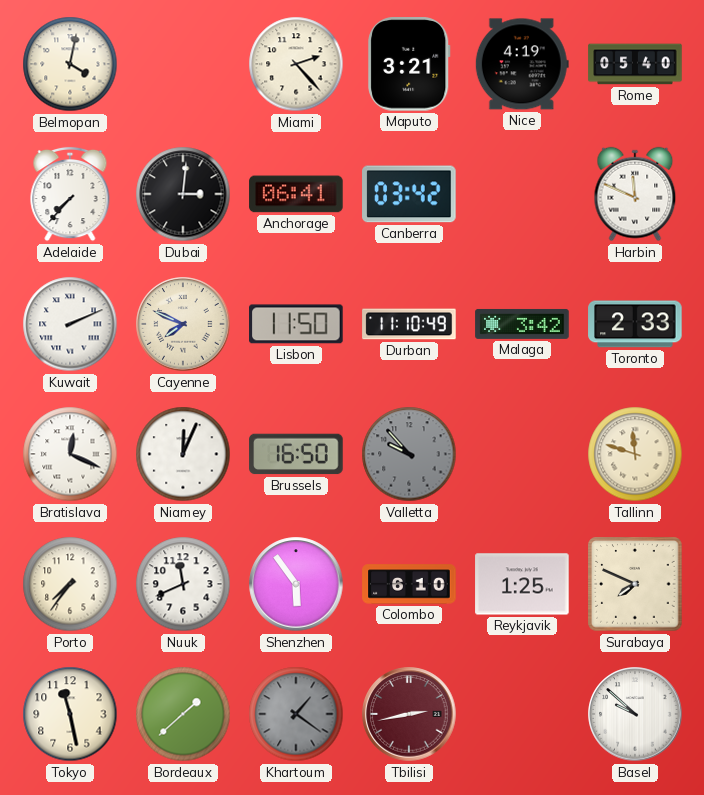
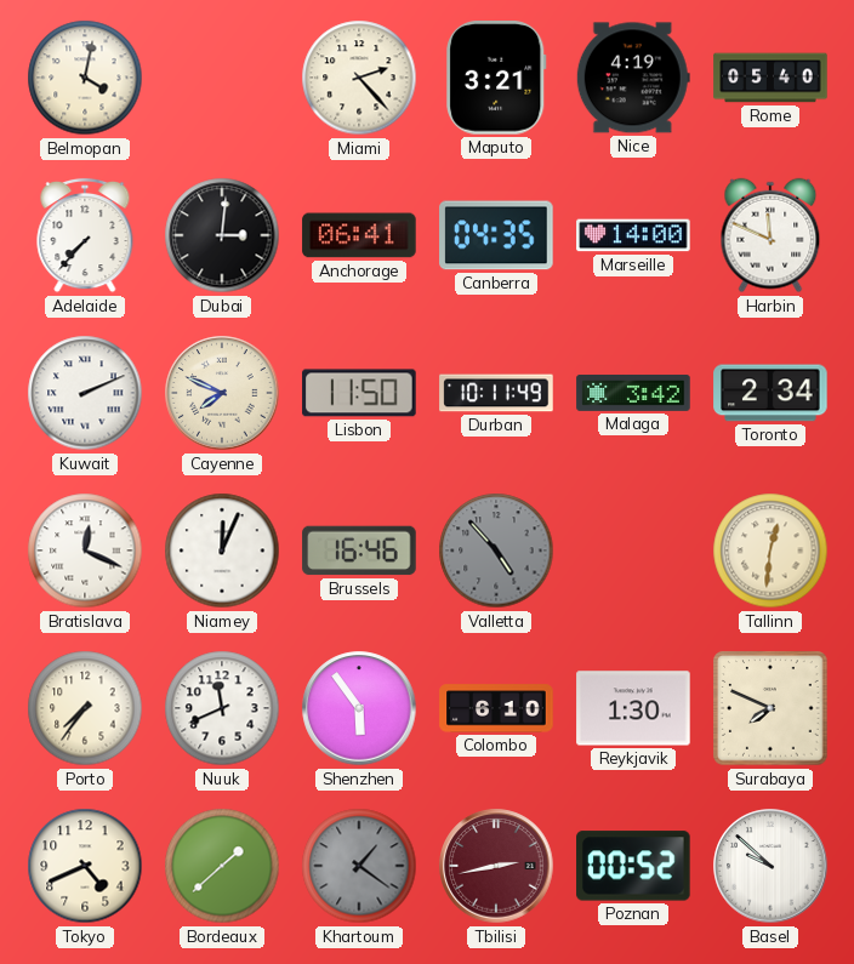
Canberra: 03:42 -> 04:35
Marseille: none -> 14:00
Durban: 11:10 -> 10:11
Toronto: 2:33 -> 2:34
Brussels: 16:50 -> 16:46
Valletta: 9:53 -> 4:53
Tallinn: 11:48 -> 12:31
Reykjavik: 1:25 -> 1:30
Tokyo: 11:28 -> 4:41
Poznan: none -> 00:52
